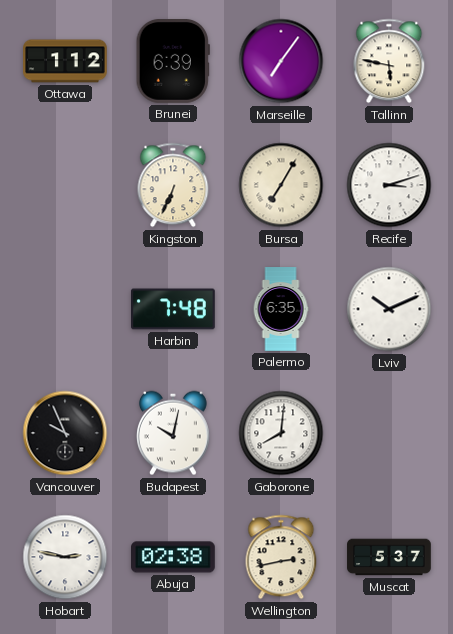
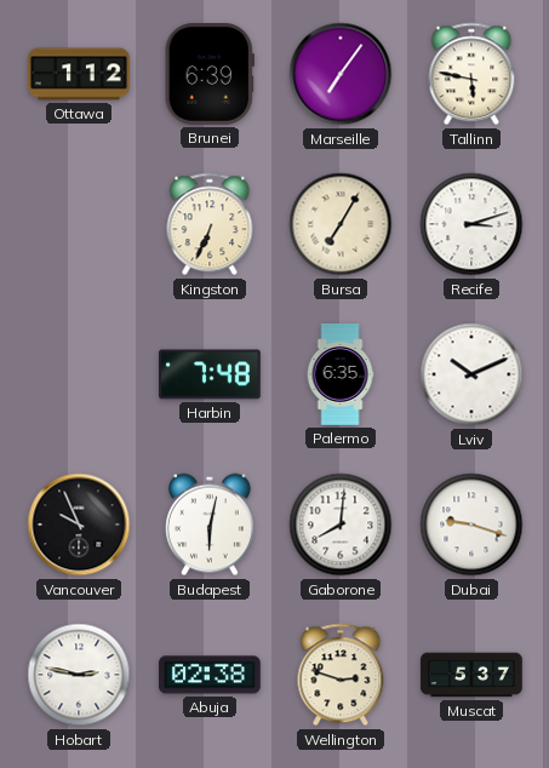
Budapest: 10:02 -> 6:02
Dubai: none -> 9:18
Wellington: 2:43 -> 2:48
